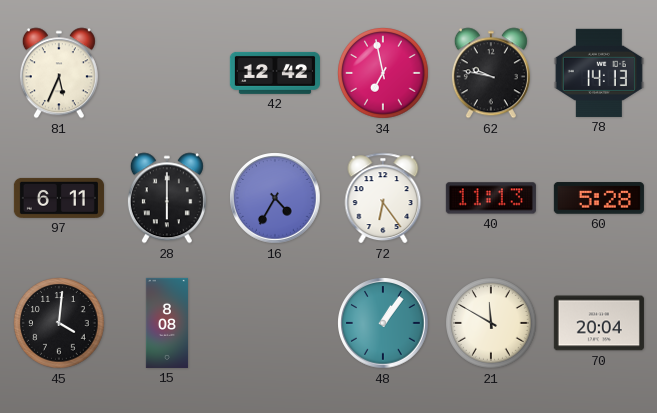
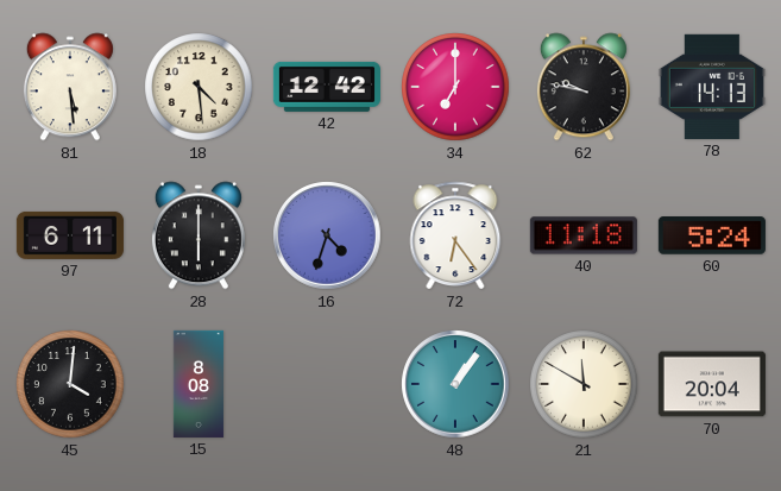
81: 5:34 -> 5:29
18: none -> 4:29
34: 6:58 -> 7:00
16: 4:35 -> 4:33
40: 11:13 -> 11:18
60: 5:28 -> 5:24
